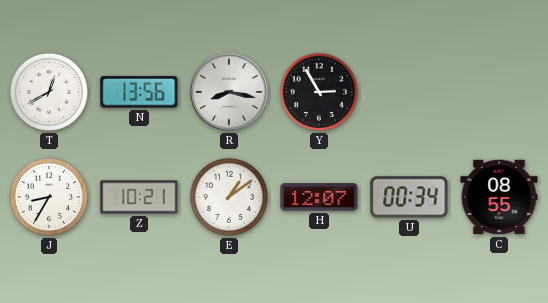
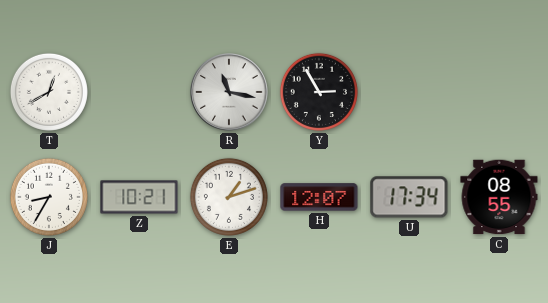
N: 13:56 -> none
R: 8:17 -> 11:17
E: 1:09 -> 1:12
U: 00:34 -> 17:34
